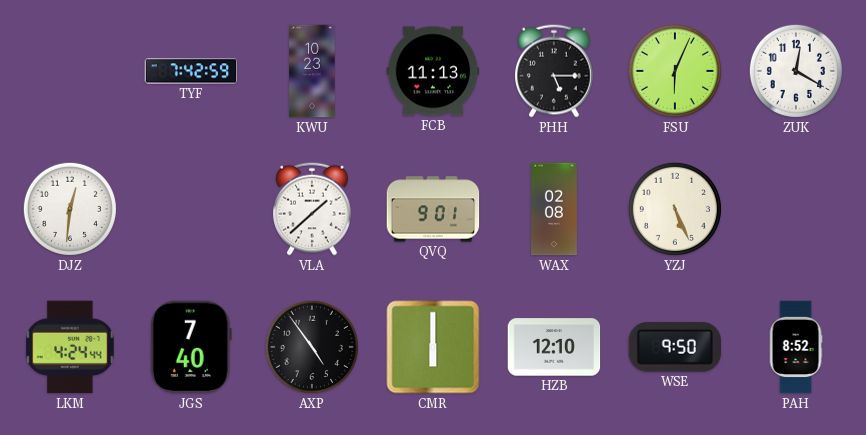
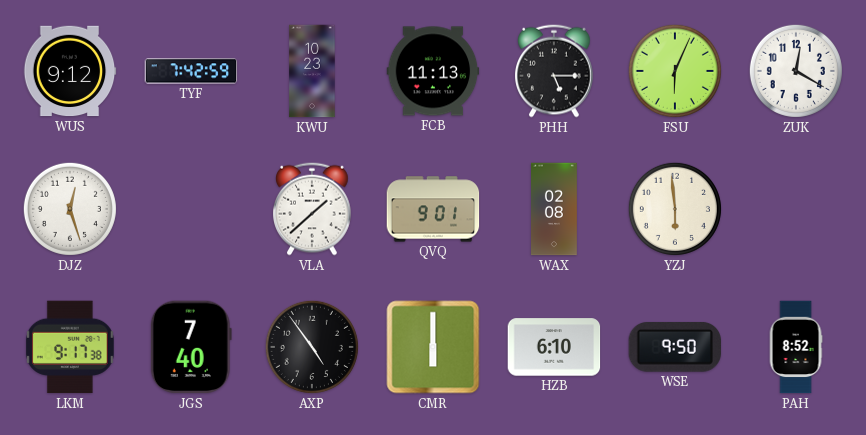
WUS: none -> 9:12
DJZ: 12:31 -> 12:27
YZJ: 5:26 -> 5:59
LKM: 4:24 -> 9:17
HZB: 12:10 -> 6:10
